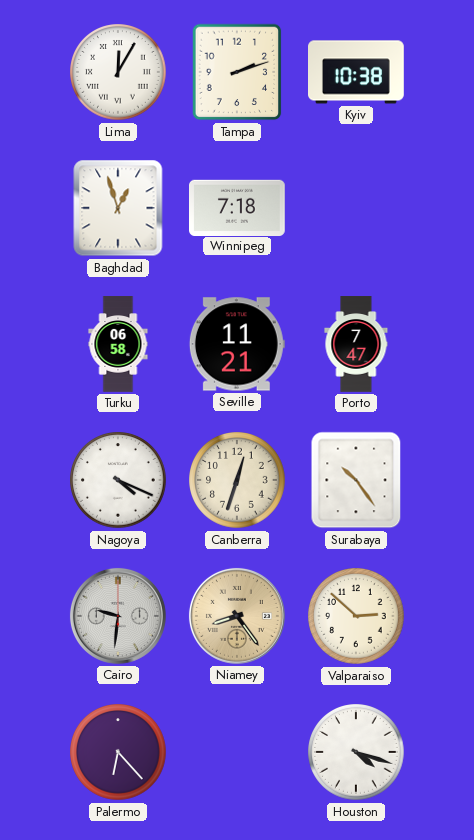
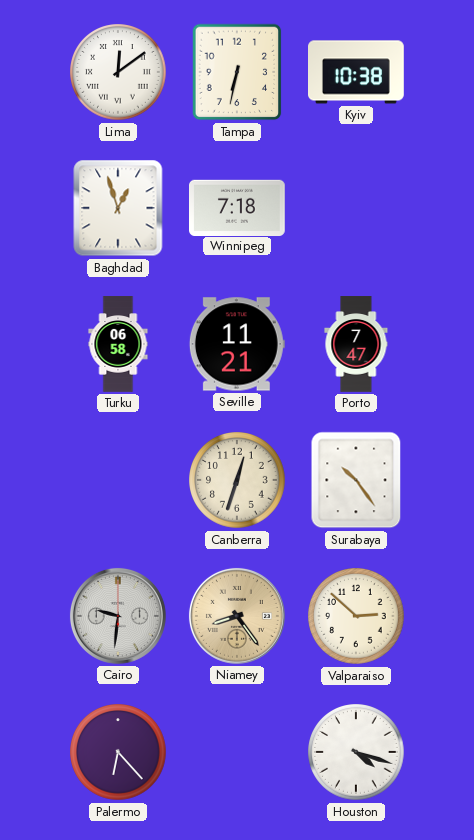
Lima: 12:05 -> 12:09
Tampa: 2:12 -> 6:32
Nagoya: 4:19 -> none
